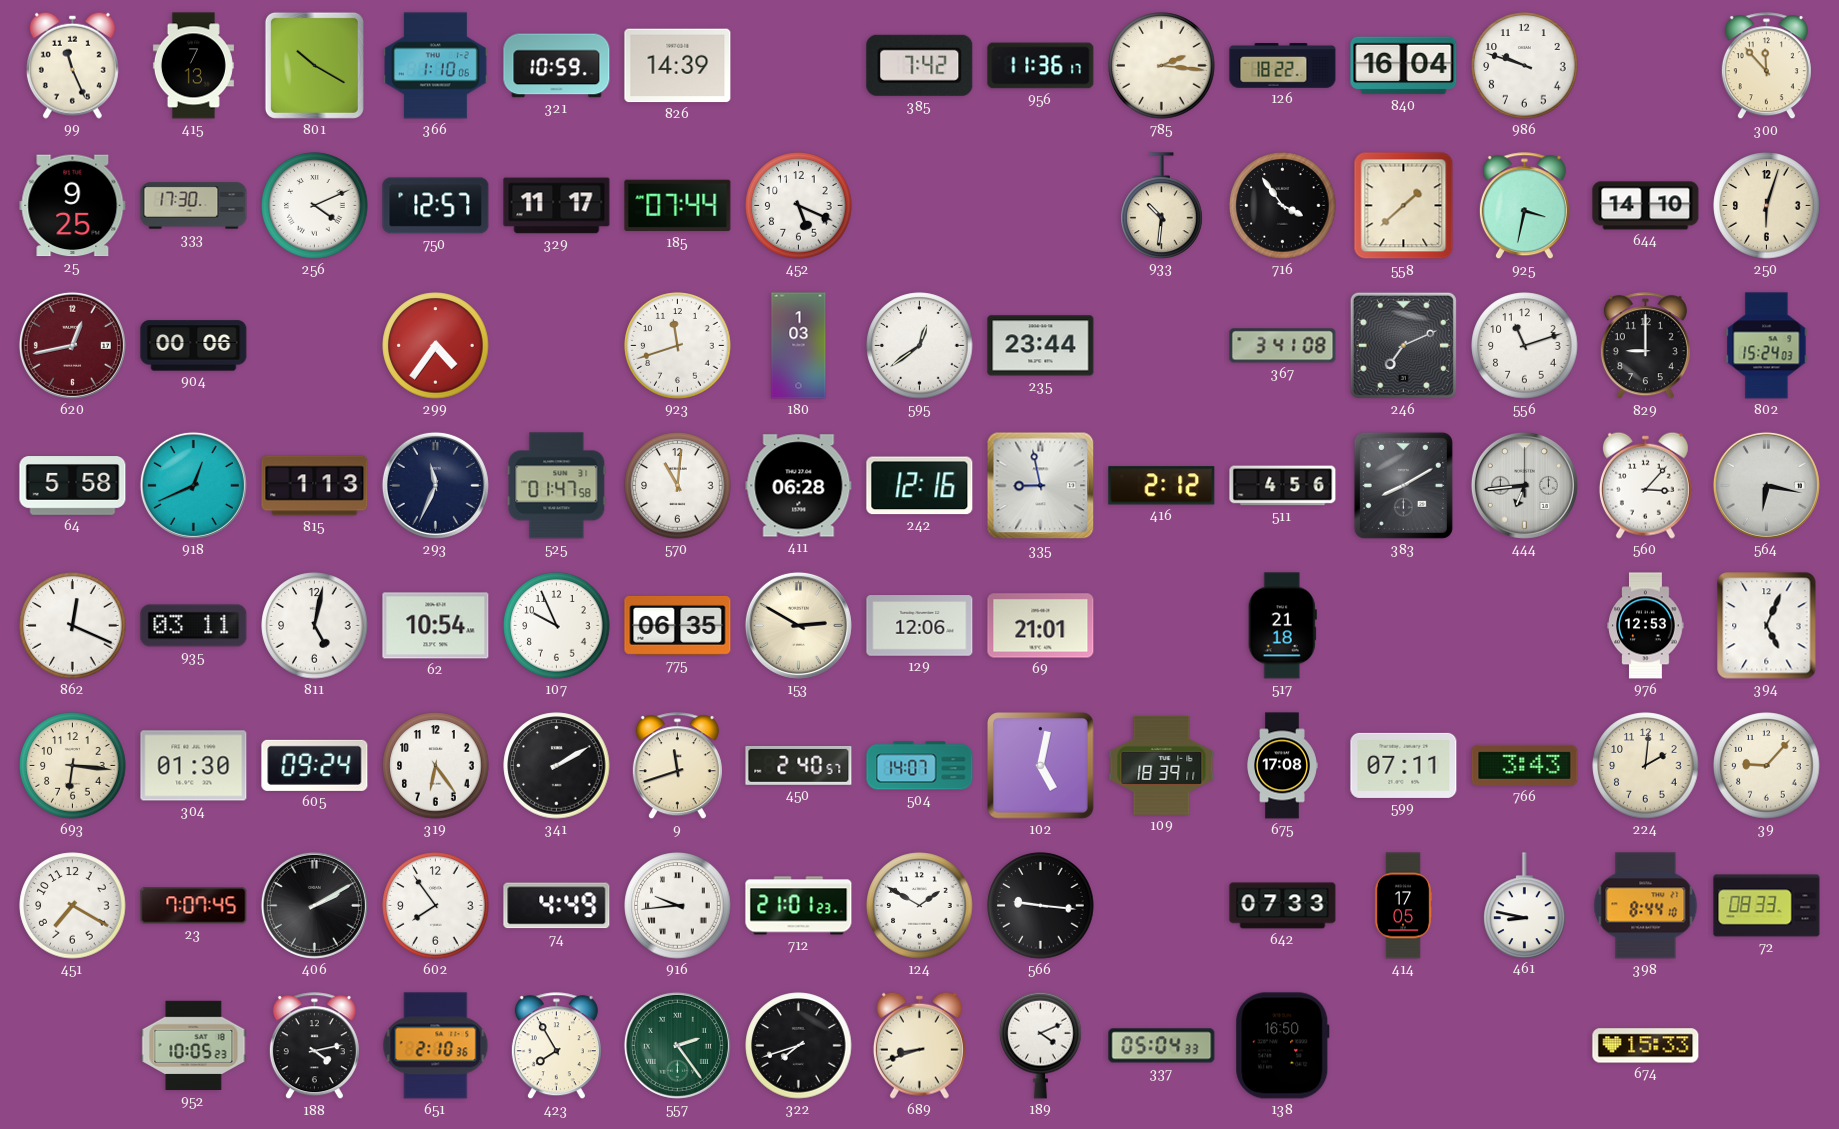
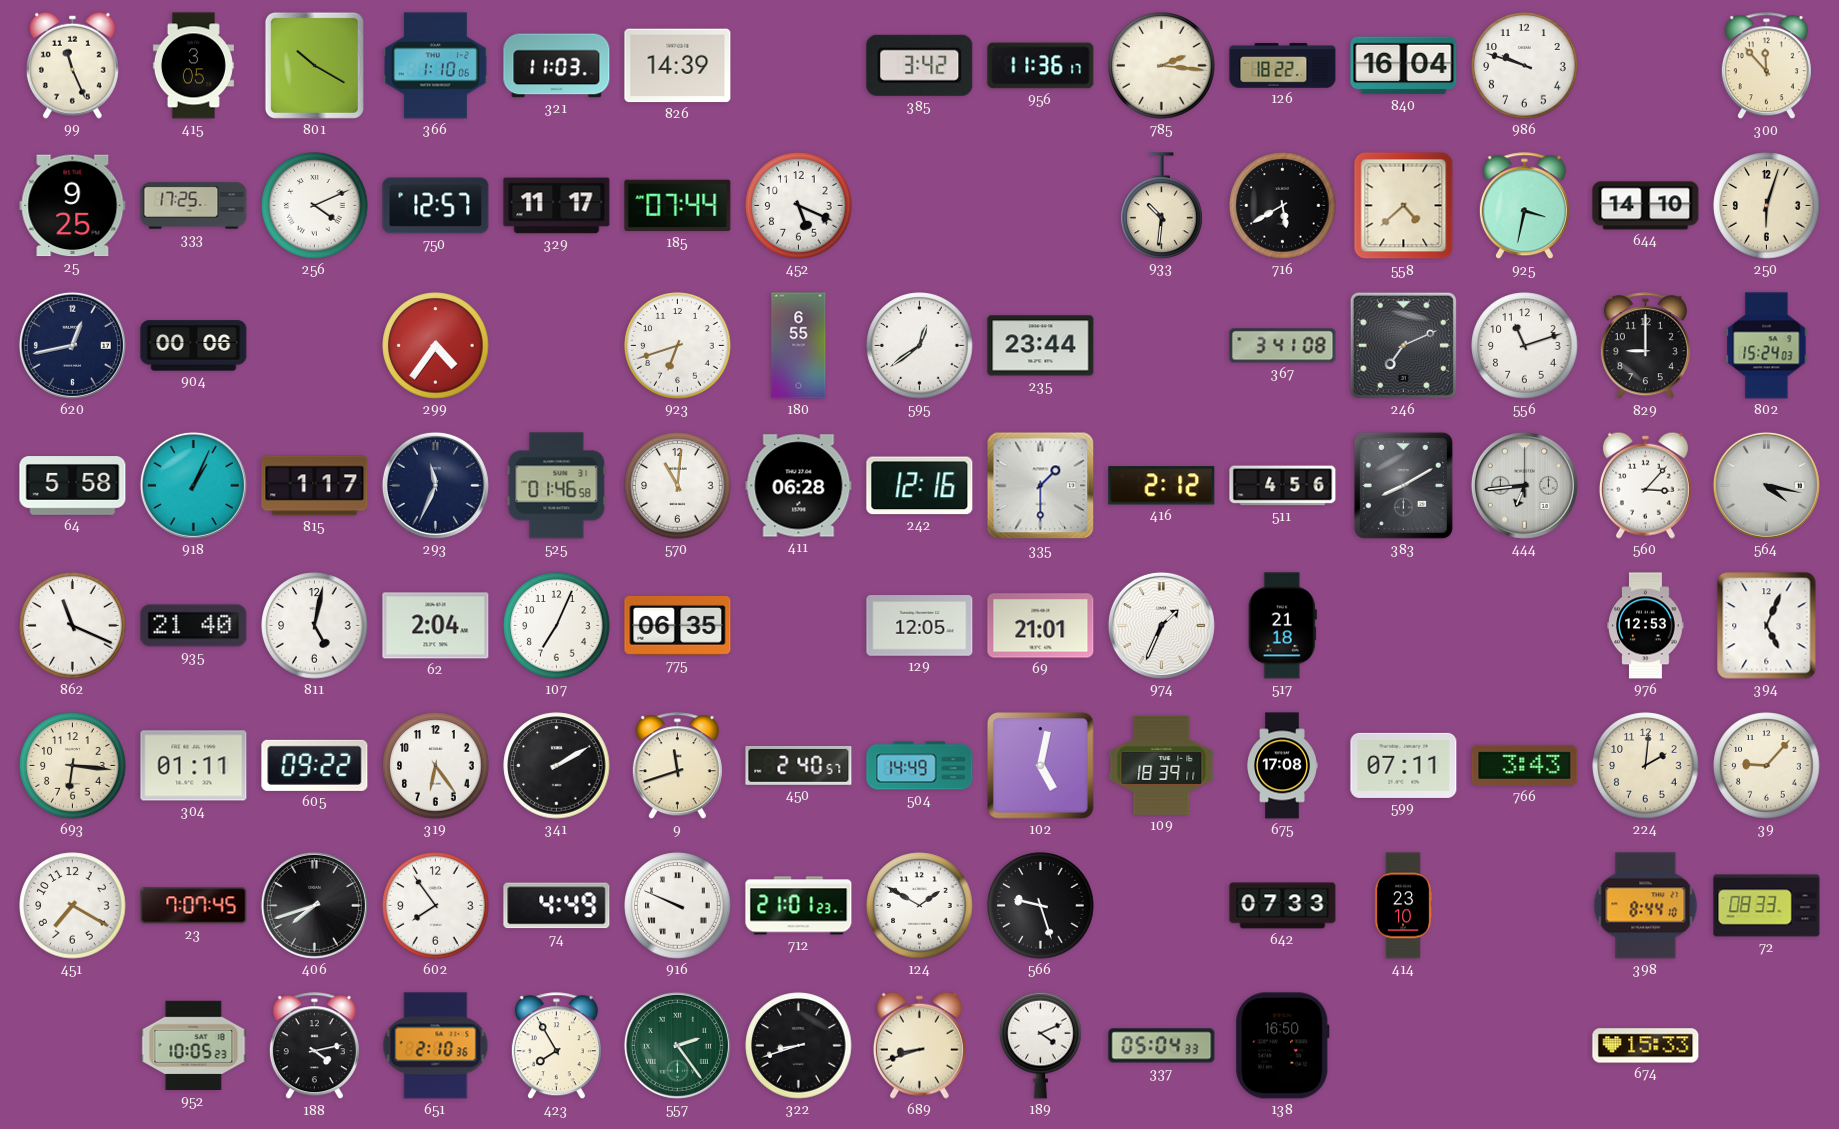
415: 7:13 -> 3:05
321: 10:59 -> 11:03
385: 7:42 -> 3:42
333: 17:30 -> 17:25
716: 3:54 -> 5:40
558: 1:38 -> 4:38
620 dial: burgundy -> navy
923: 11:42 -> 6:42
180: 1:03 -> 6:55
918: 12:41 -> 1:04
815: 1:13 -> 1:17
525: 01:47 -> 01:46
335: 8:58 -> 1:30
564: 6:17 -> 4:17
862: 12:19 -> 11:19
935: 03:11 -> 21:40
62: 10:54 -> 2:04
107: 9:56 -> 7:04
153: 2:50 -> none
129: 12:06 -> 12:05
974: none -> 1:34
304: 01:30 -> 01:11
605: 09:24 -> 09:22
504: 14:07 -> 14:49
406: 2:10 -> 7:42
916: 9:44 -> 9:49
566: 9:16 -> 9:27
414: 17:05 -> 23:10
461: 8:47 -> none
322: 7:42 -> 8:42
